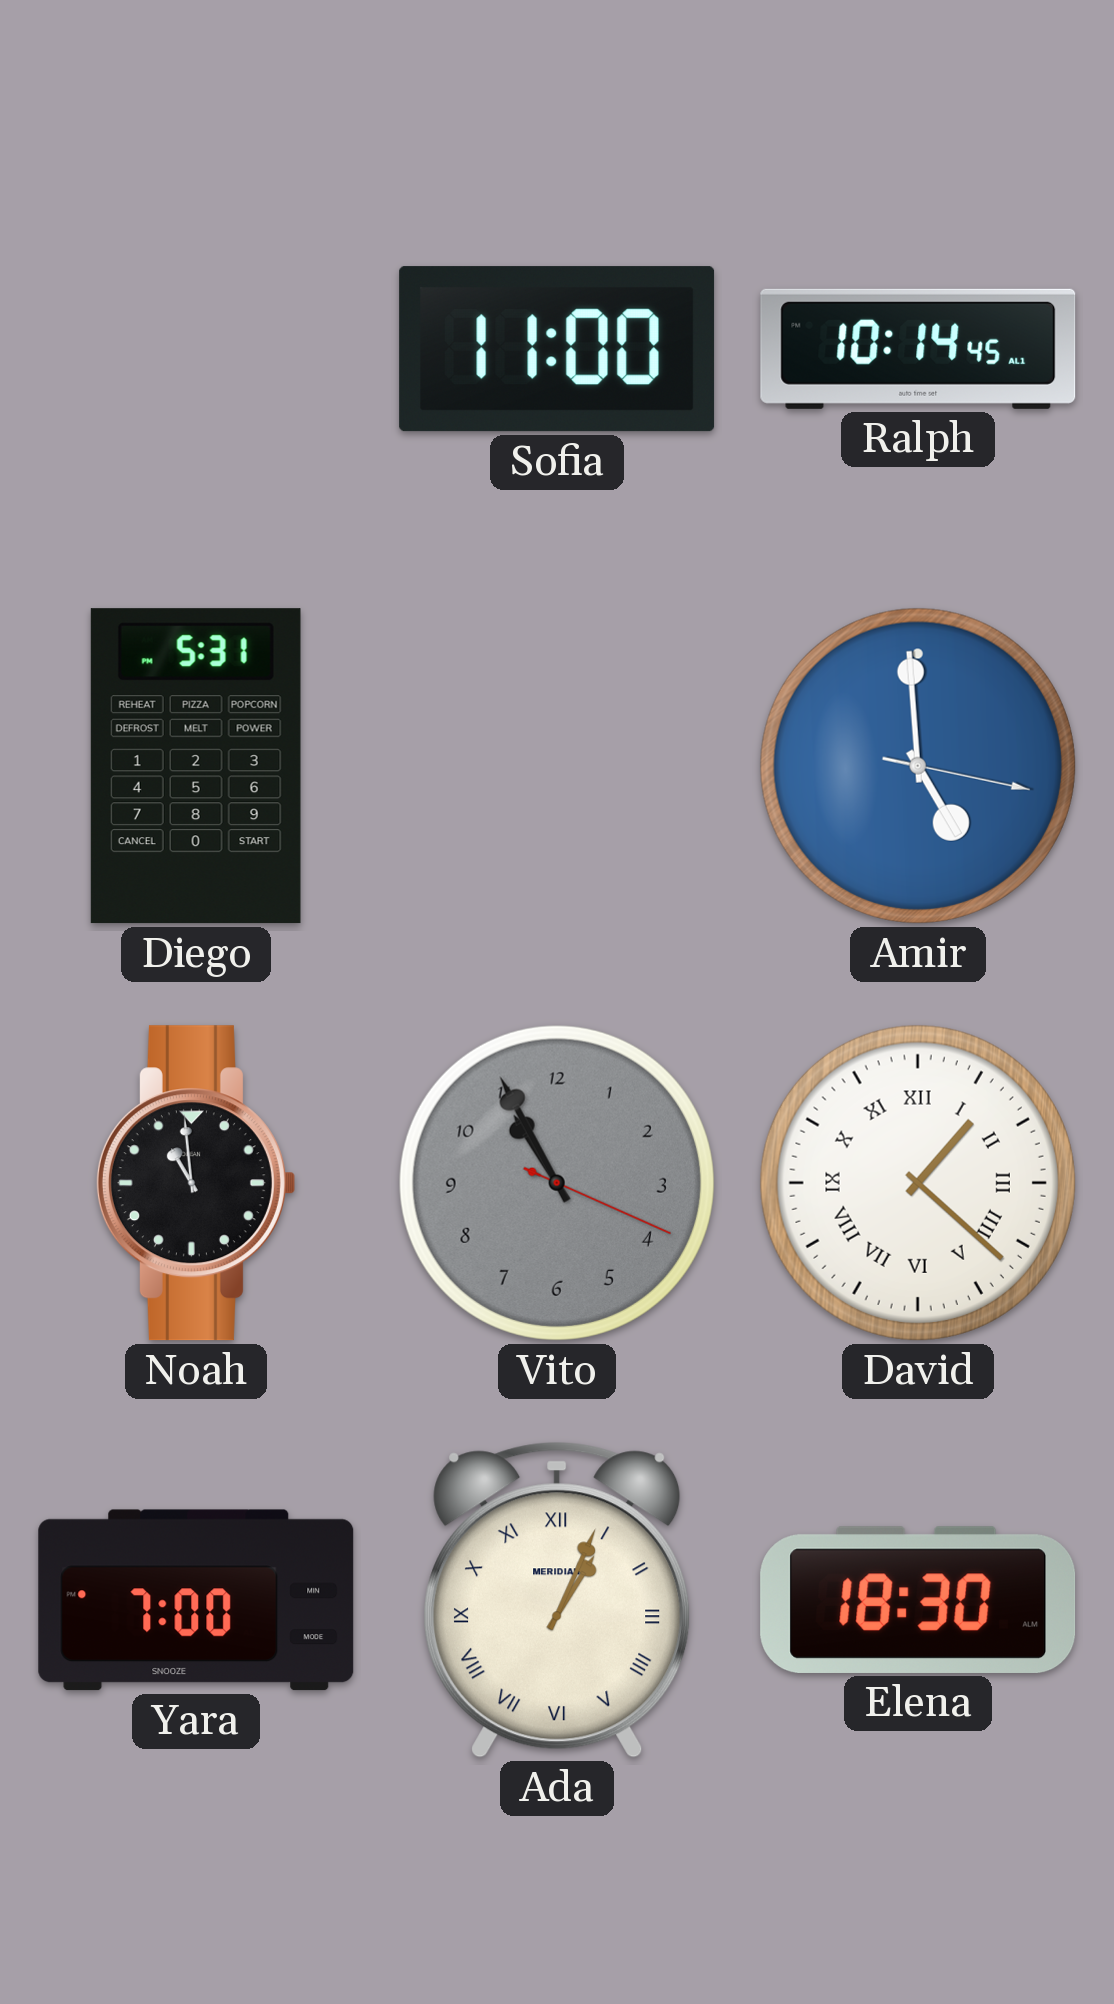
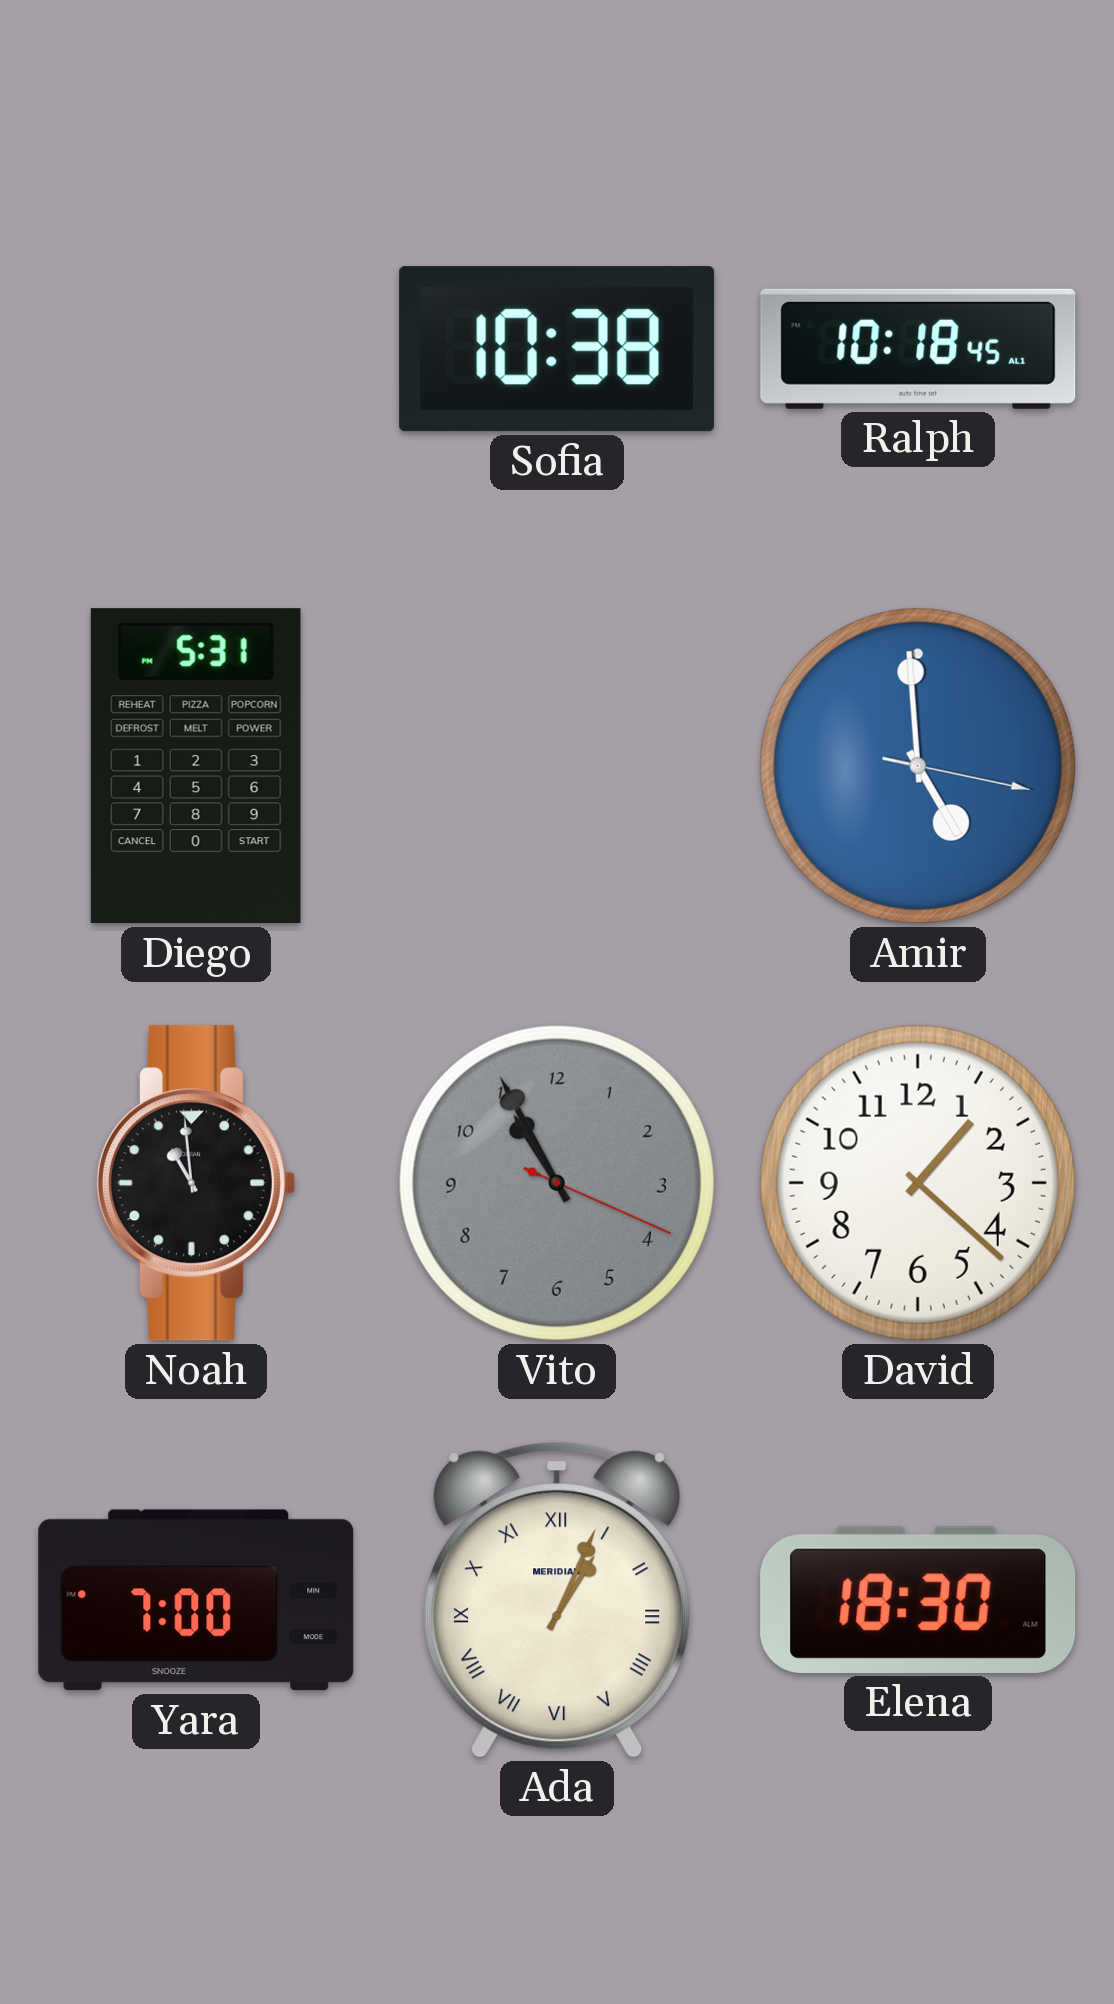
Sofia: 11:00 -> 10:38
Ralph: 10:14 -> 10:18
David numerals: Roman -> Arabic
